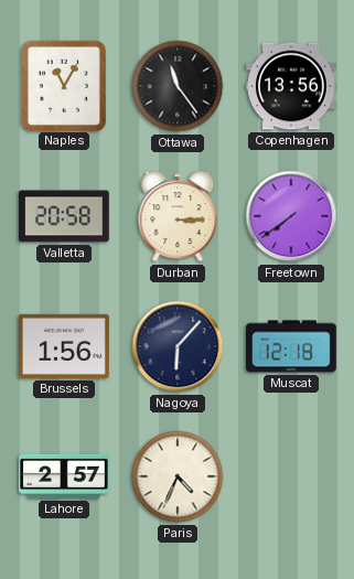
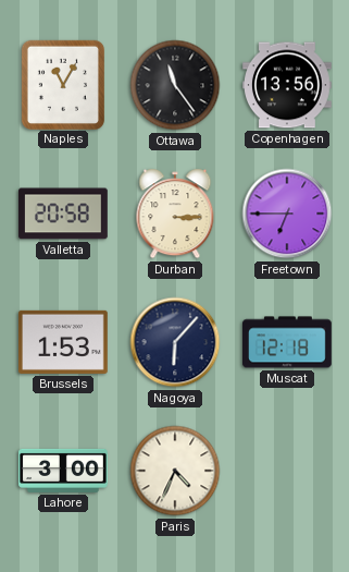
Freetown: 7:39 -> 6:45
Brussels: 1:56 -> 1:53
Lahore: 2:57 -> 3:00
